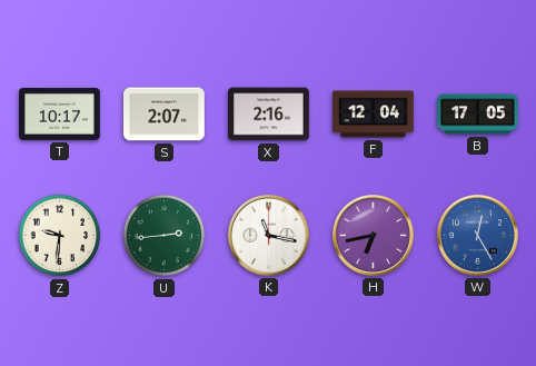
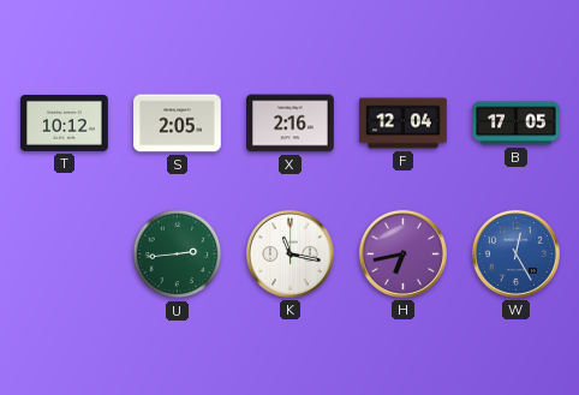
T: 10:17 -> 10:12
S: 2:07 -> 2:05
Z: 9:31 -> none
